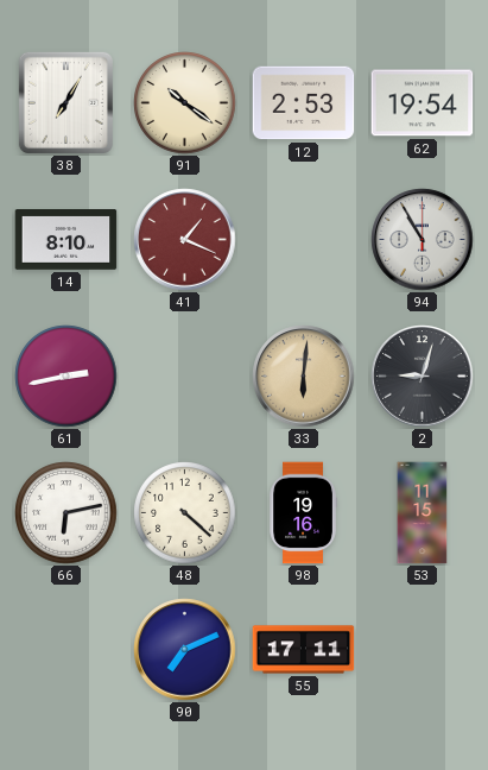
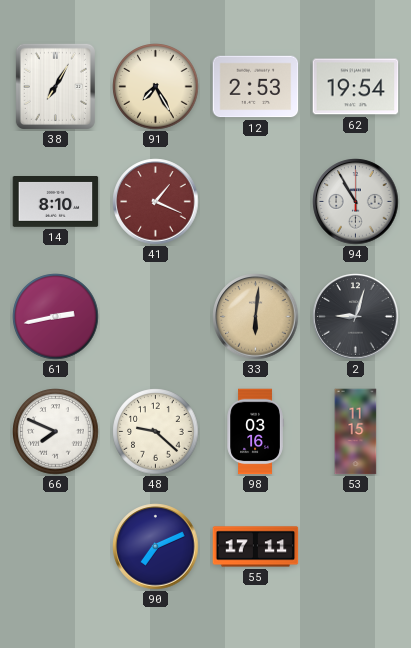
91: 10:21 -> 7:25
66: 6:13 -> 7:49
48: 4:22 -> 9:22
98: 19:16 -> 03:16
